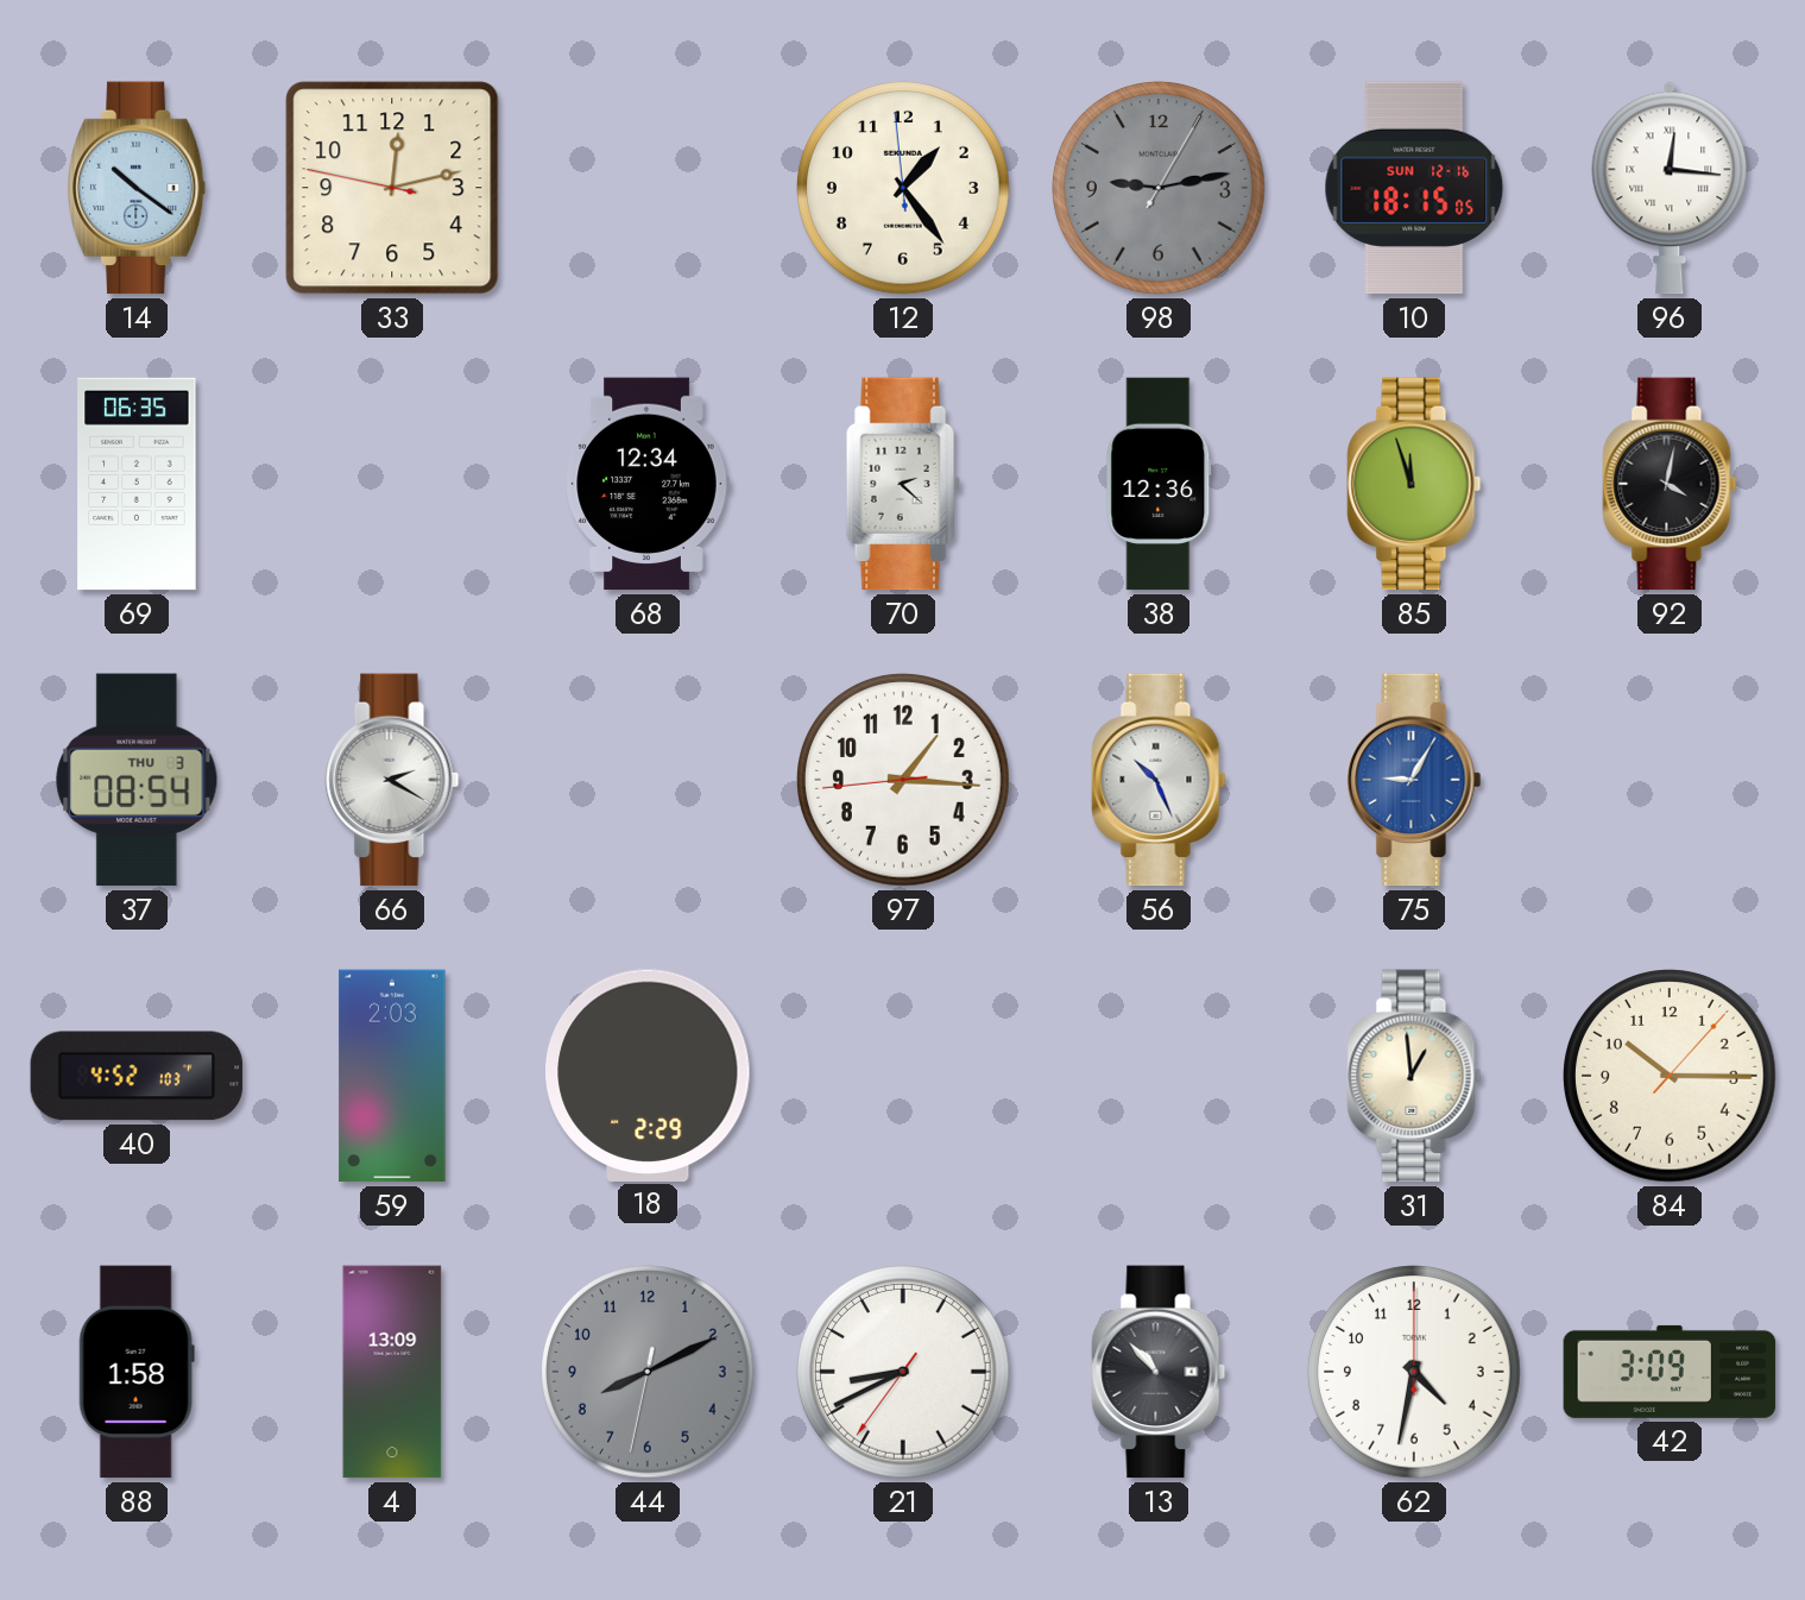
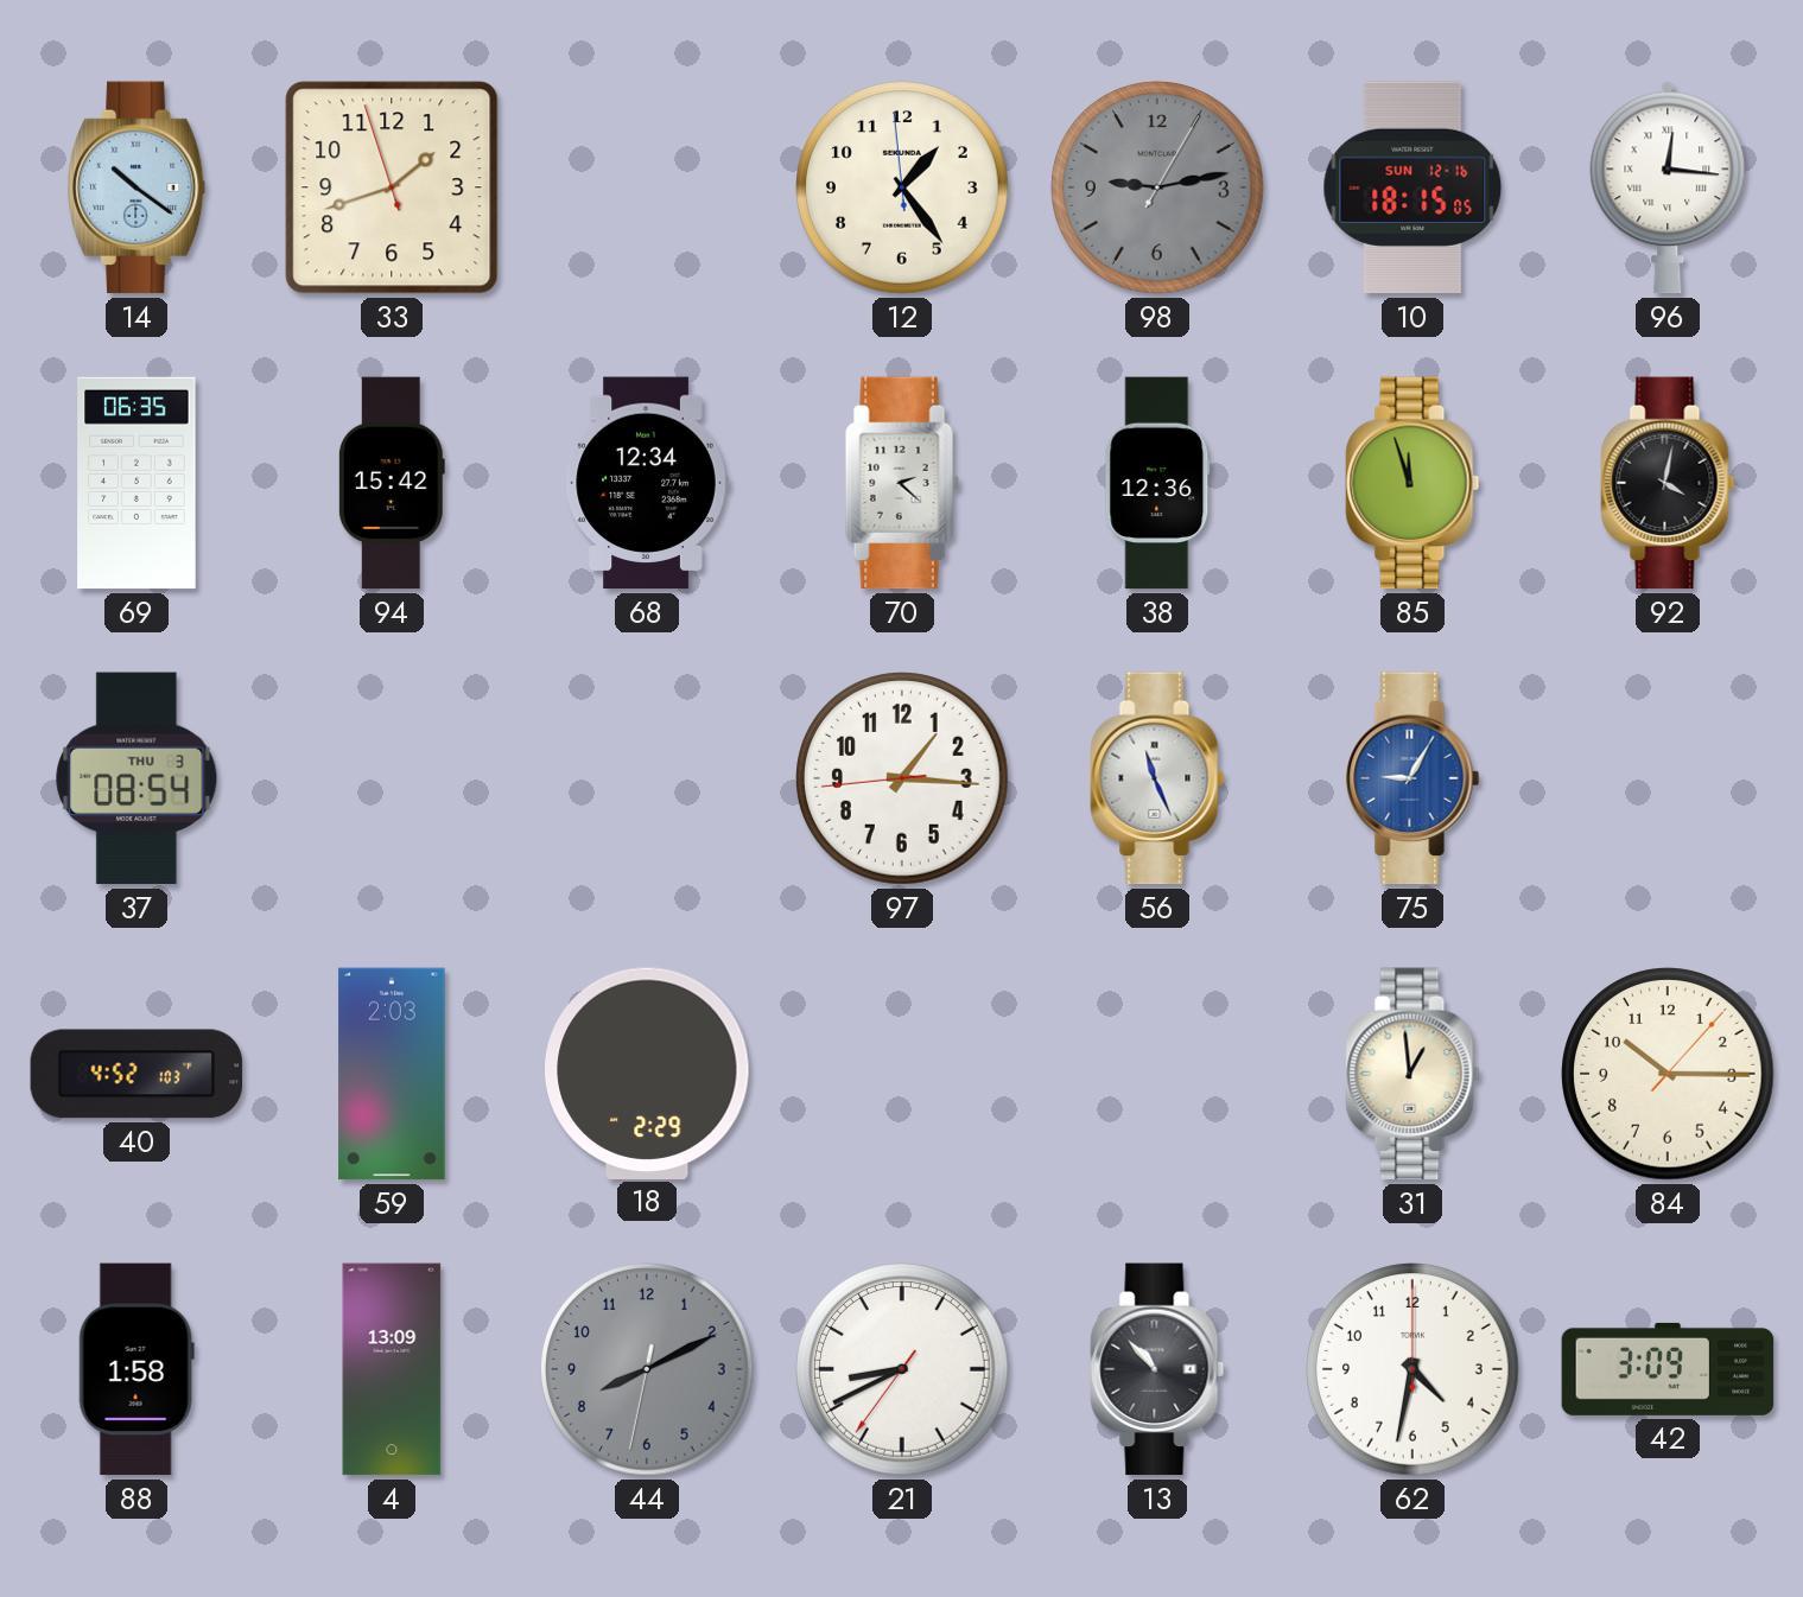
33: 12:12 -> 1:41
94: none -> 15:42
66: 2:20 -> none
56: 10:26 -> 11:26
